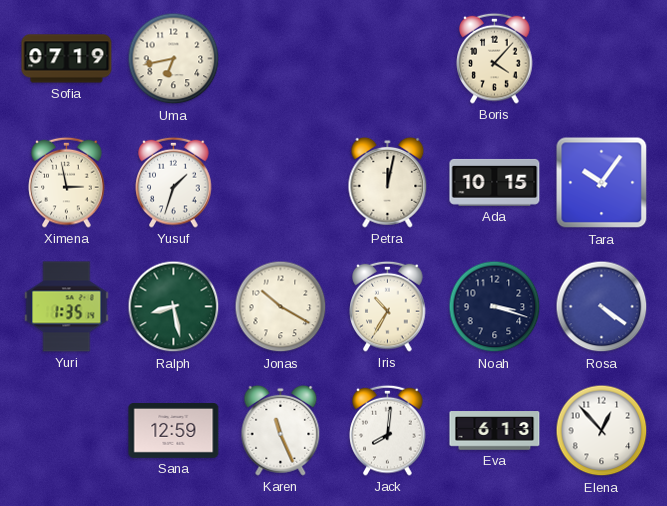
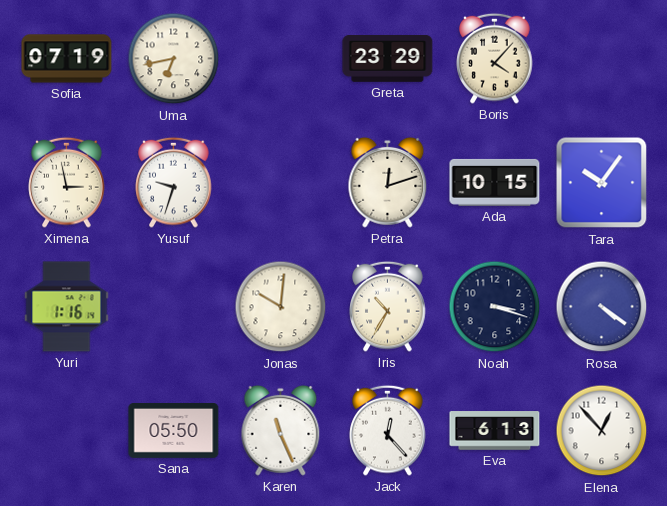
Greta: none -> 23:29
Yusuf: 1:33 -> 9:33
Petra: 12:02 -> 12:12
Yuri: 1:35 -> 1:16
Ralph: 8:28 -> none
Jonas: 10:20 -> 10:01
Sana: 12:59 -> 05:50
Jack: 8:01 -> 12:23
